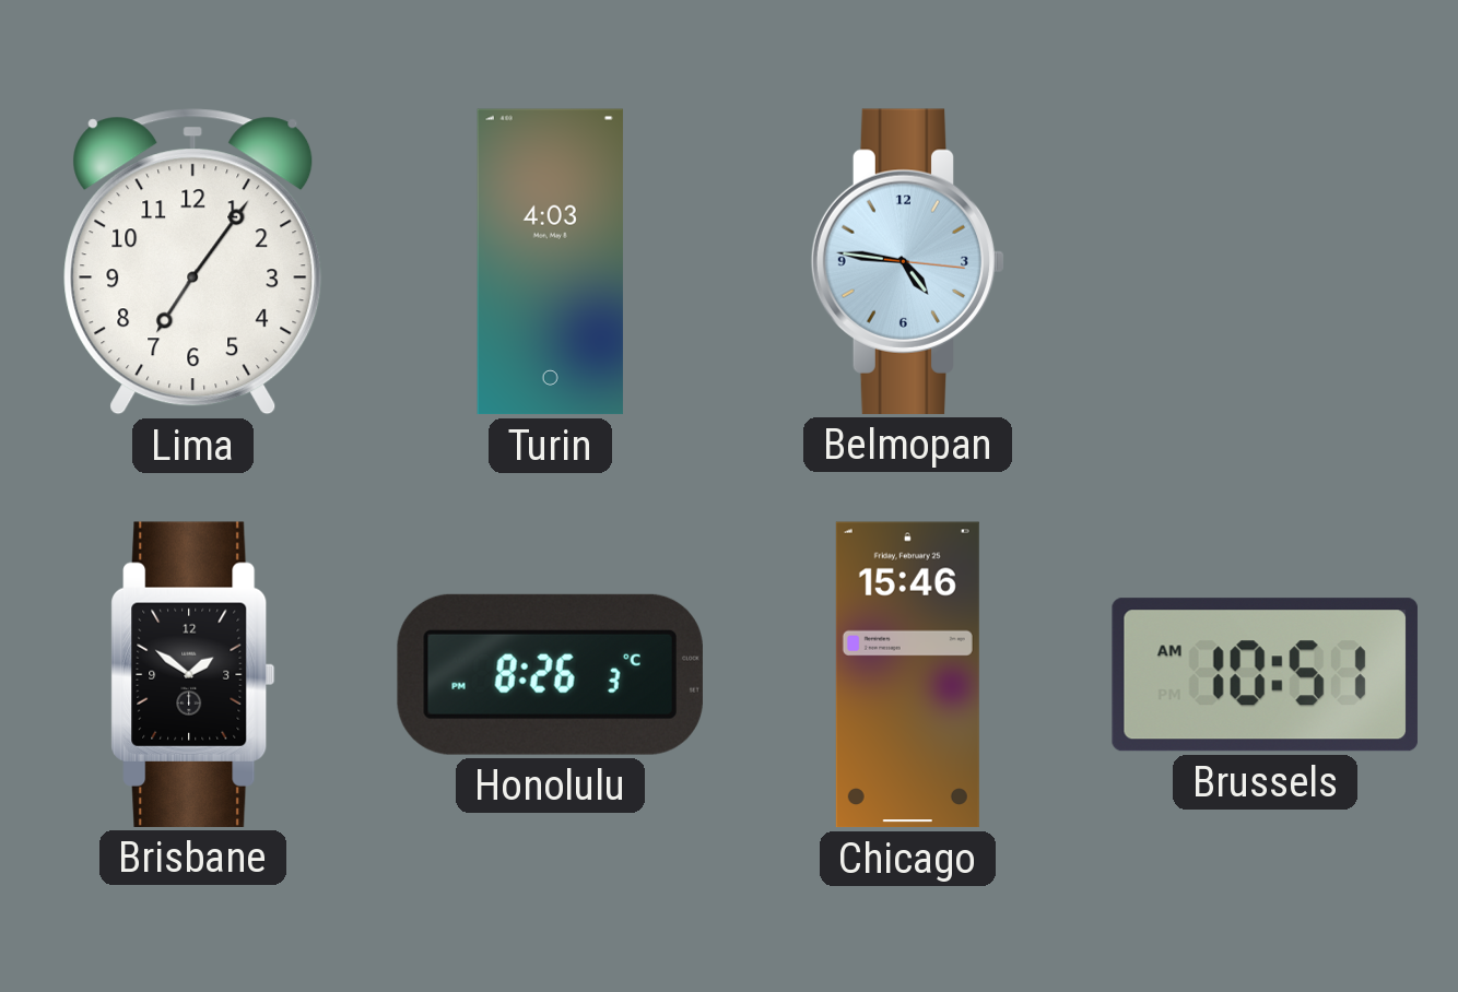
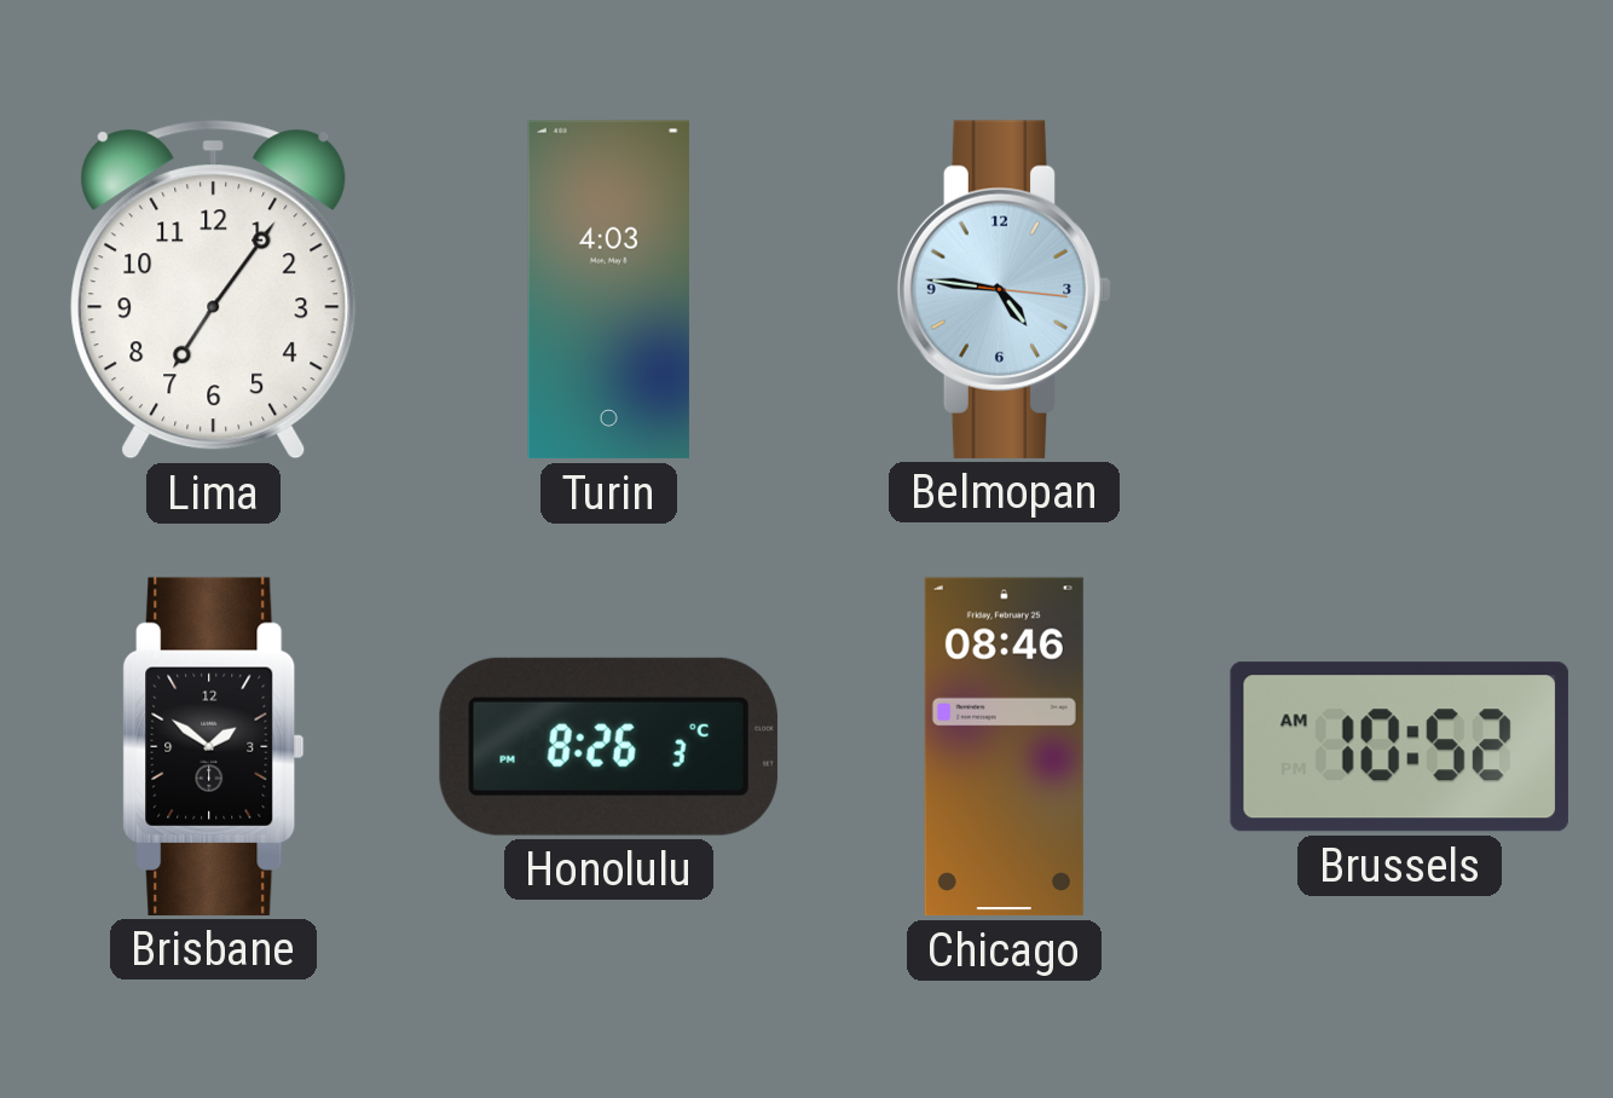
Chicago: 15:46 -> 08:46
Brussels: 10:51 -> 10:52
